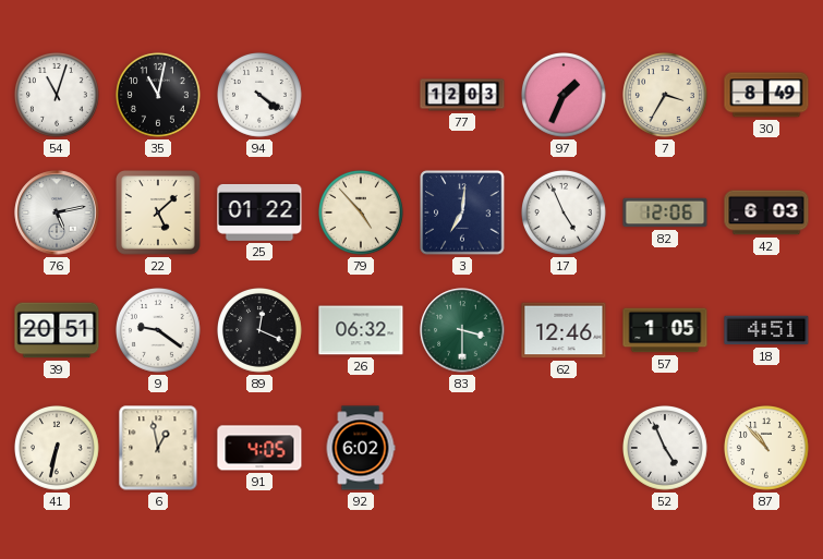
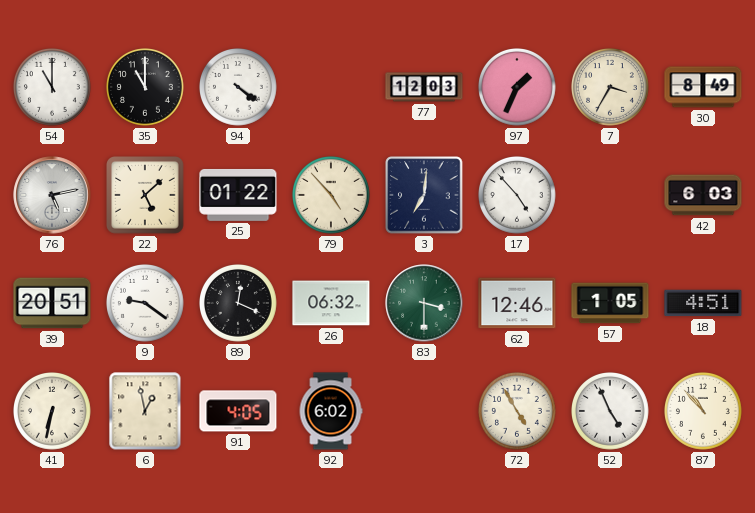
54: 11:03 -> 11:00
35: 11:02 -> 11:00
17: 4:56 -> 4:53
82: 12:06 -> none
72: none -> 4:55
